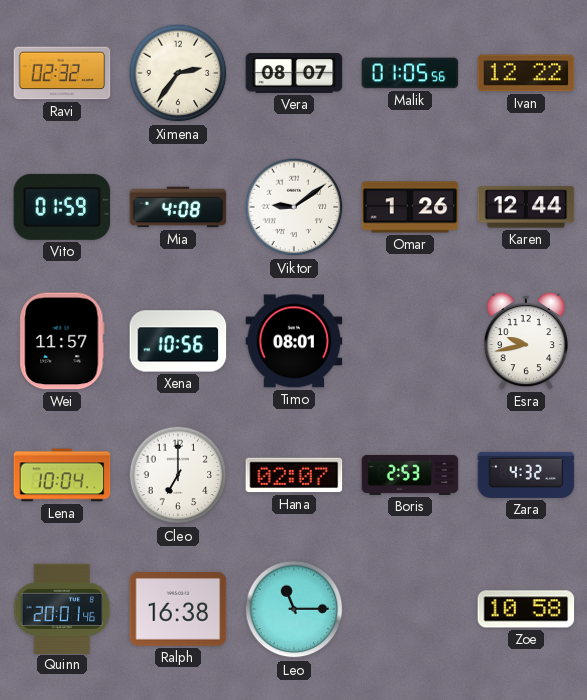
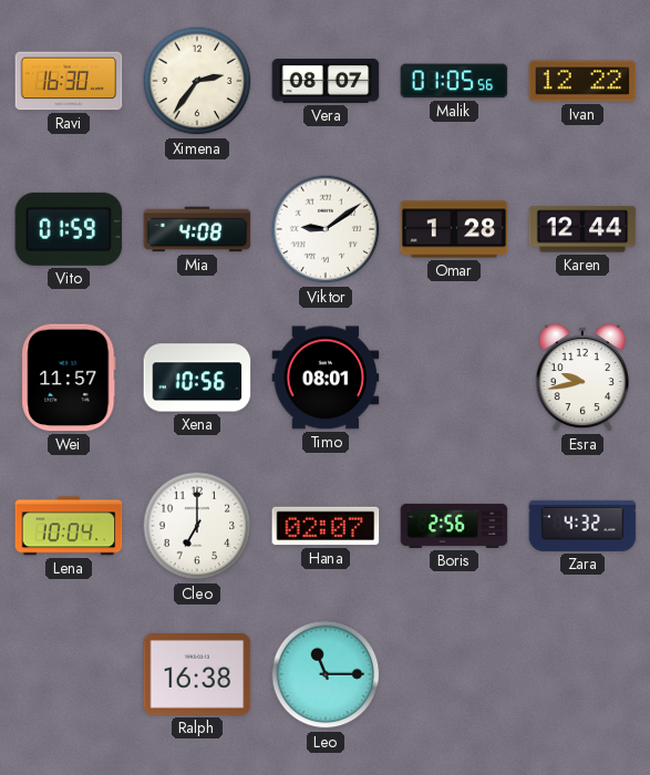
Ravi: 02:32 -> 16:30
Omar: 1:26 -> 1:28
Boris: 2:53 -> 2:56
Quinn: 20:01 -> none
Zoe: 10:58 -> none
